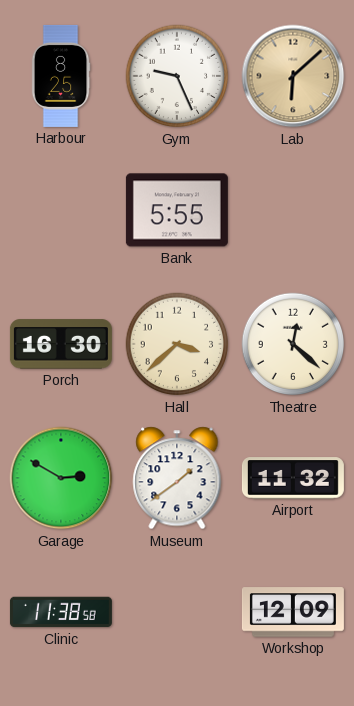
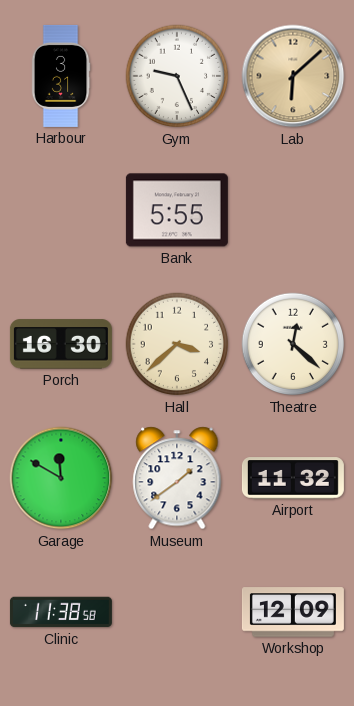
Harbour: 8:25 -> 3:31
Garage: 2:50 -> 11:50
